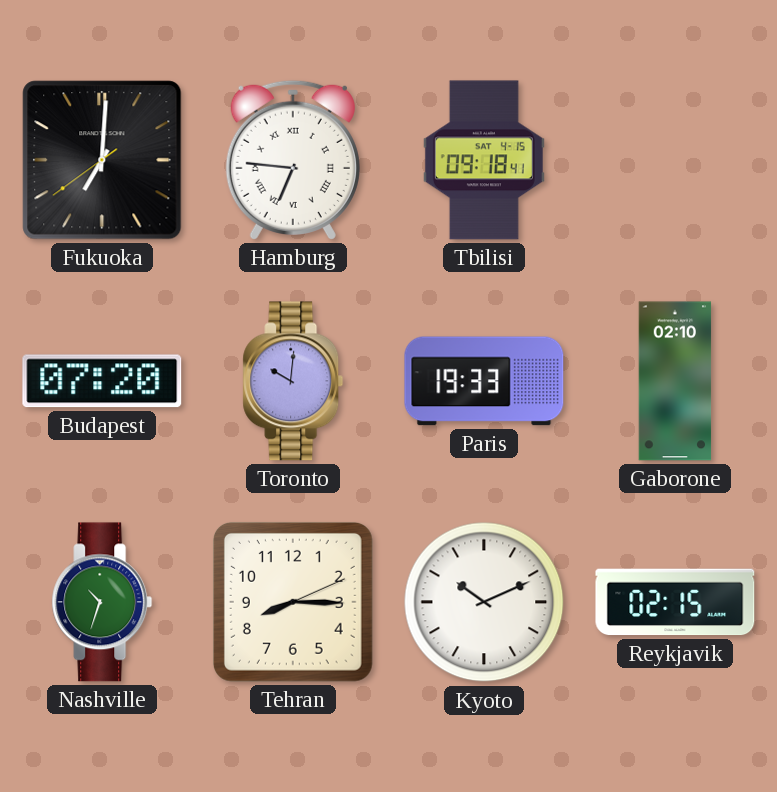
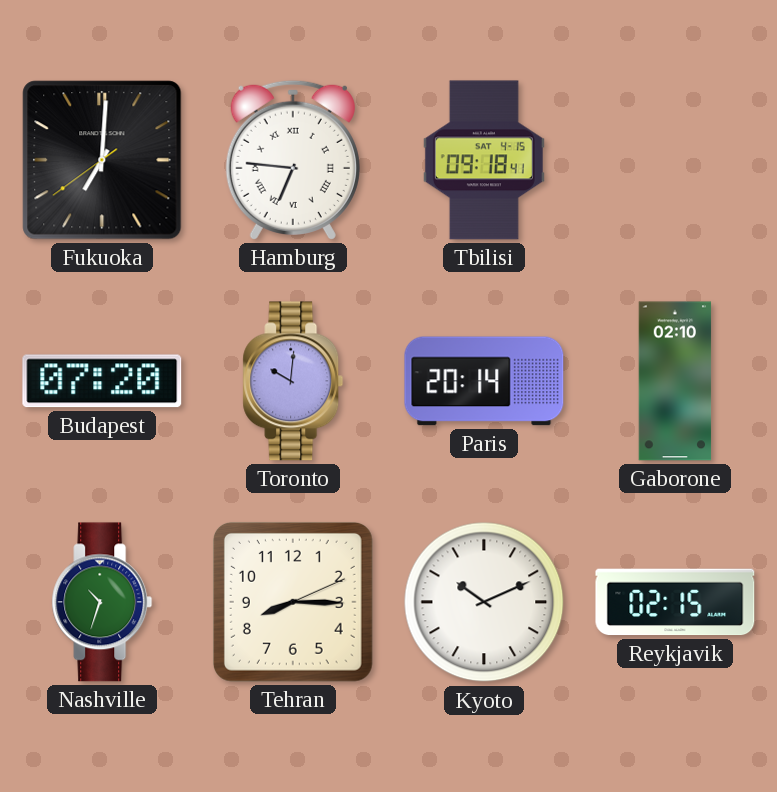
Paris: 19:33 -> 20:14
